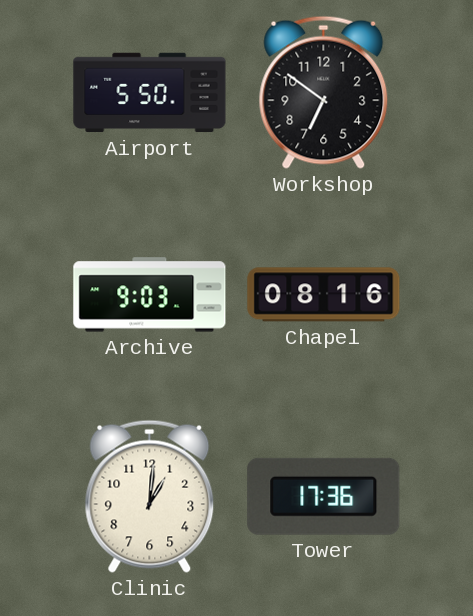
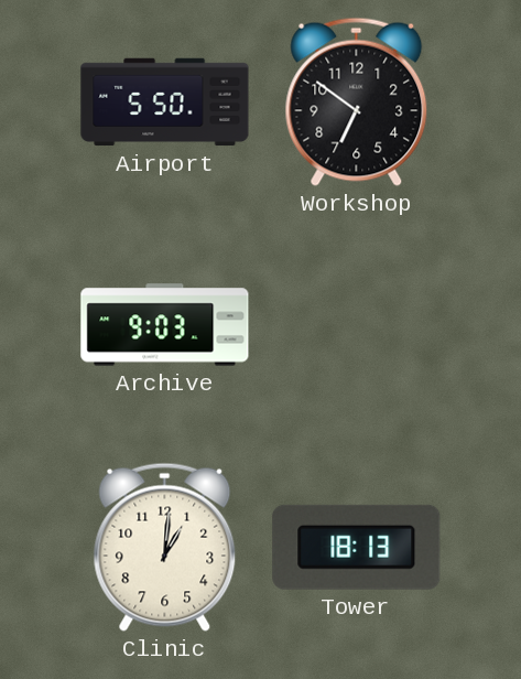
Chapel: 08:16 -> none
Tower: 17:36 -> 18:13
